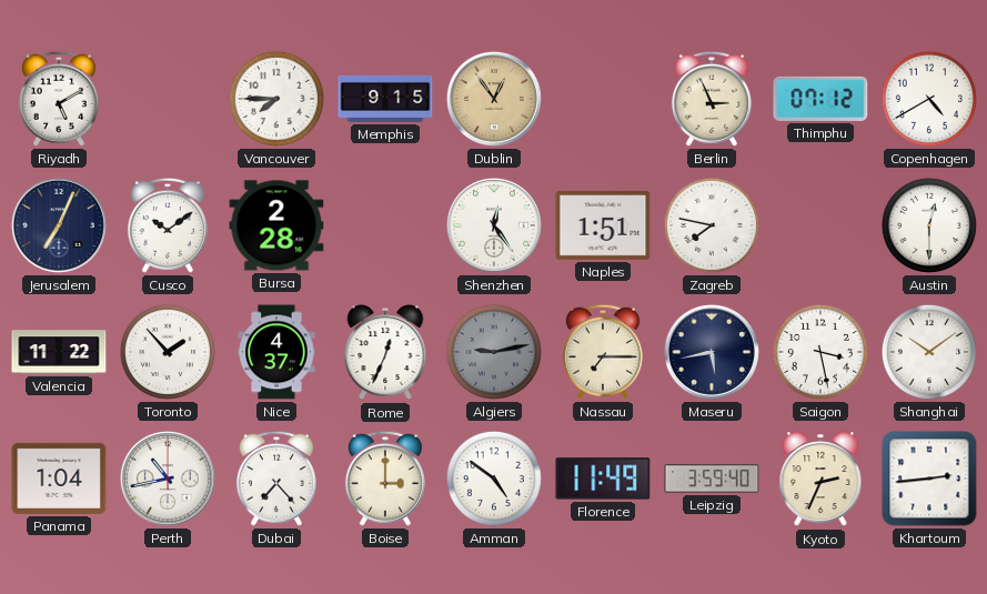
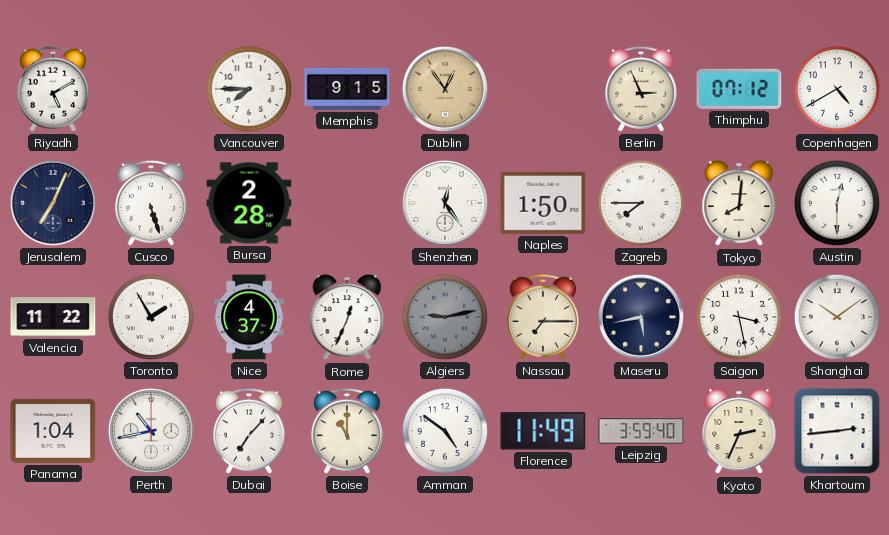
Cusco: 10:09 -> 5:27
Naples: 1:51 -> 1:50
Zagreb: 7:47 -> 7:45
Tokyo: none -> 8:01
Toronto: 1:53 -> 1:55
Dubai: 7:23 -> 7:07
Boise: 3:00 -> 11:00
